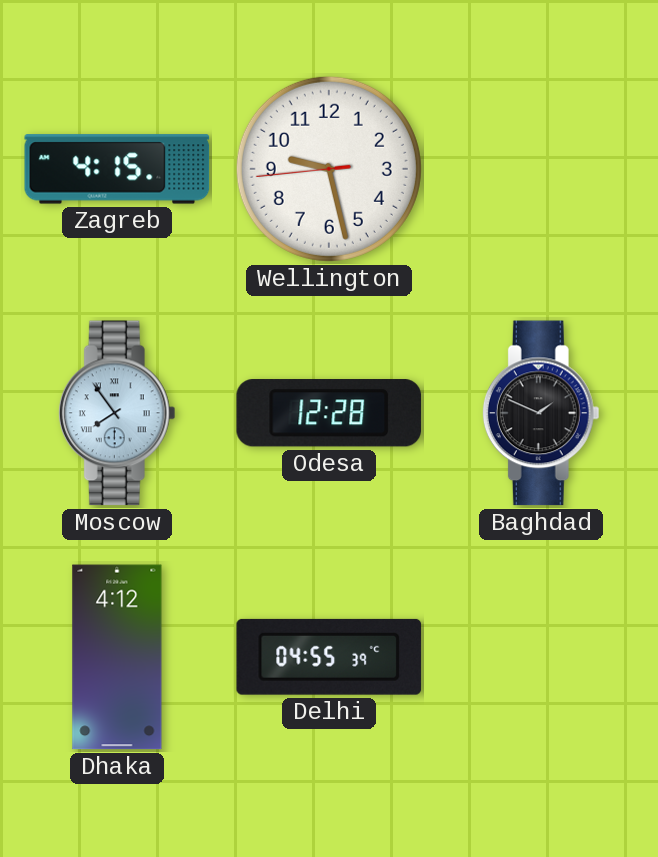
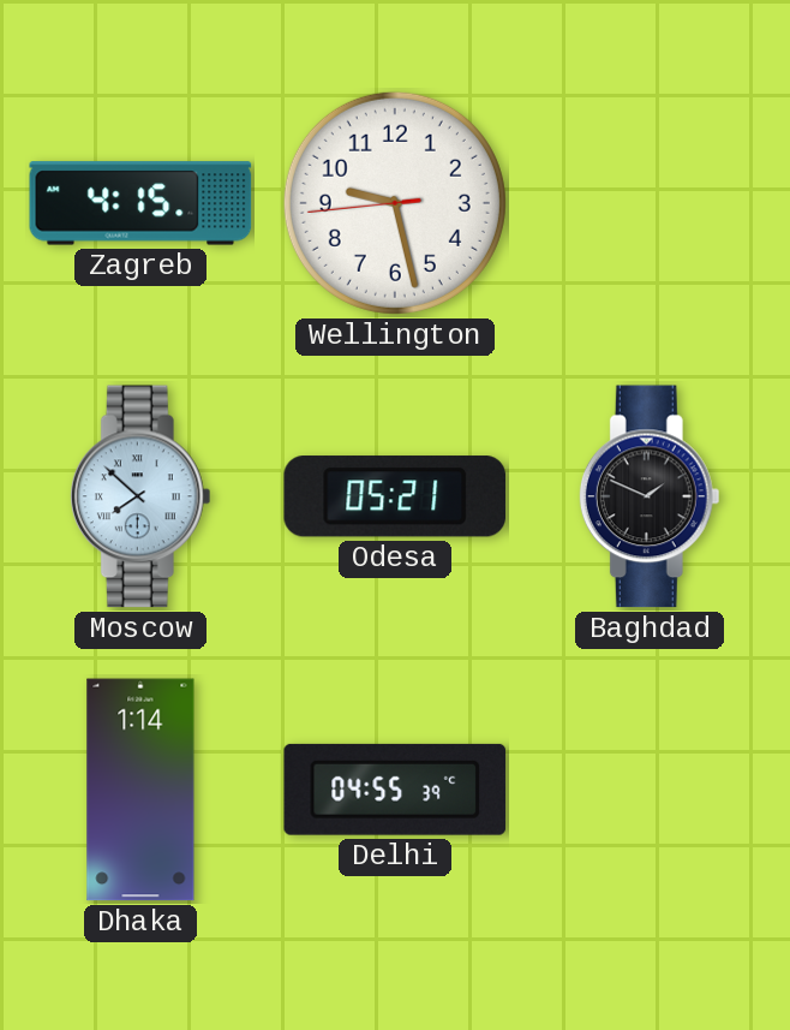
Moscow: 7:54 -> 7:52
Odesa: 12:28 -> 05:21
Dhaka: 4:12 -> 1:14
